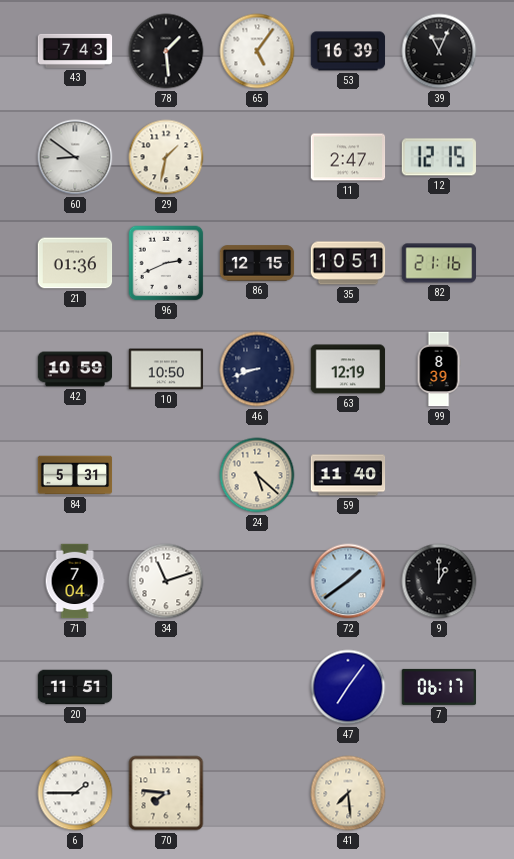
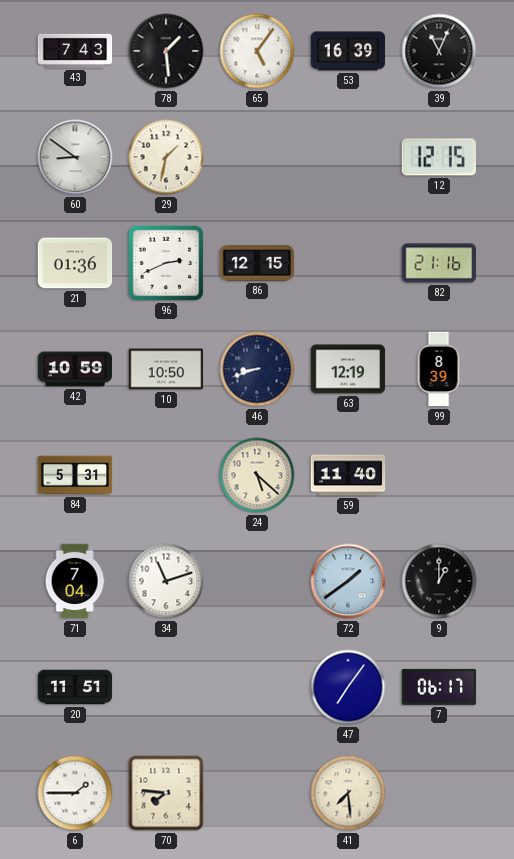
11: 2:47 -> none
35: 10:51 -> none
